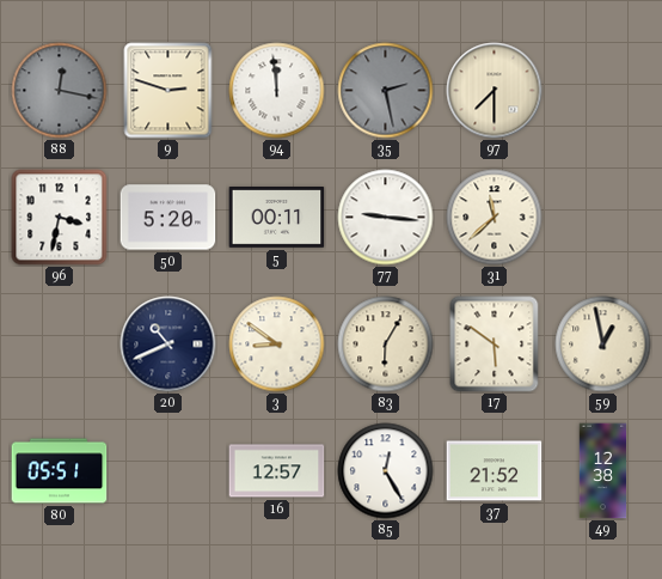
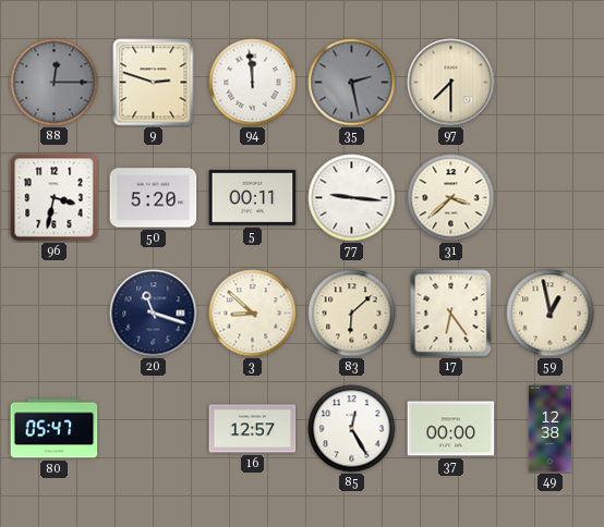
88: 12:17 -> 12:15
31: 11:38 -> 3:38
20: 10:41 -> 11:18
3: 8:51 -> 8:52
83: 6:05 -> 6:08
17: 5:51 -> 6:24
80: 05:51 -> 05:47
37: 21:52 -> 00:00
